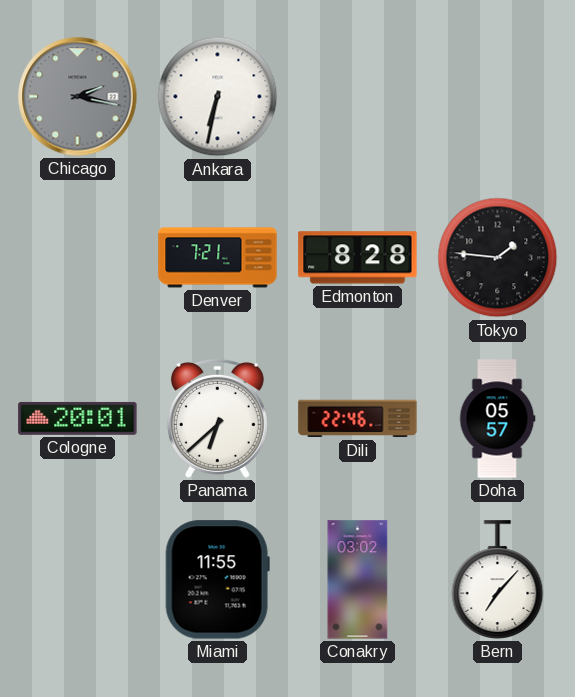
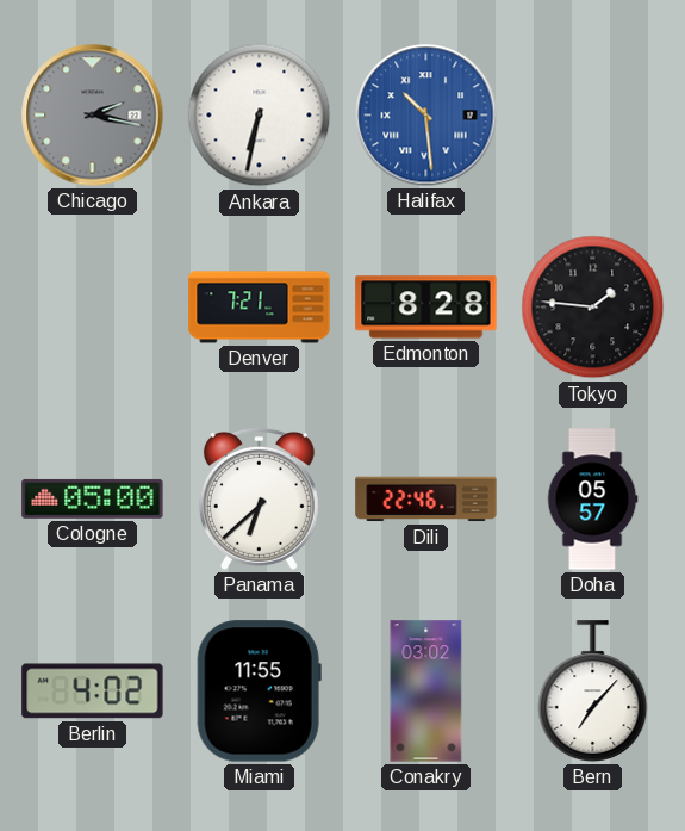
Halifax: none -> 10:29
Cologne: 20:01 -> 05:00
Berlin: none -> 4:02
